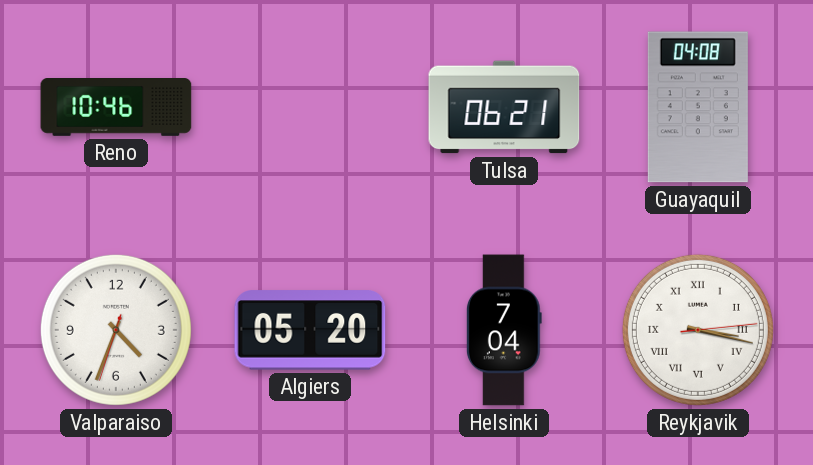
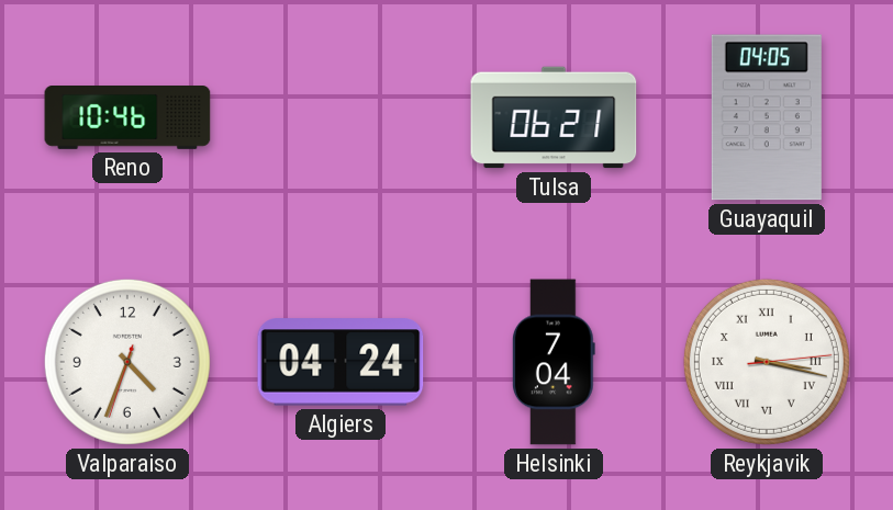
Guayaquil: 04:08 -> 04:05
Algiers: 05:20 -> 04:24
